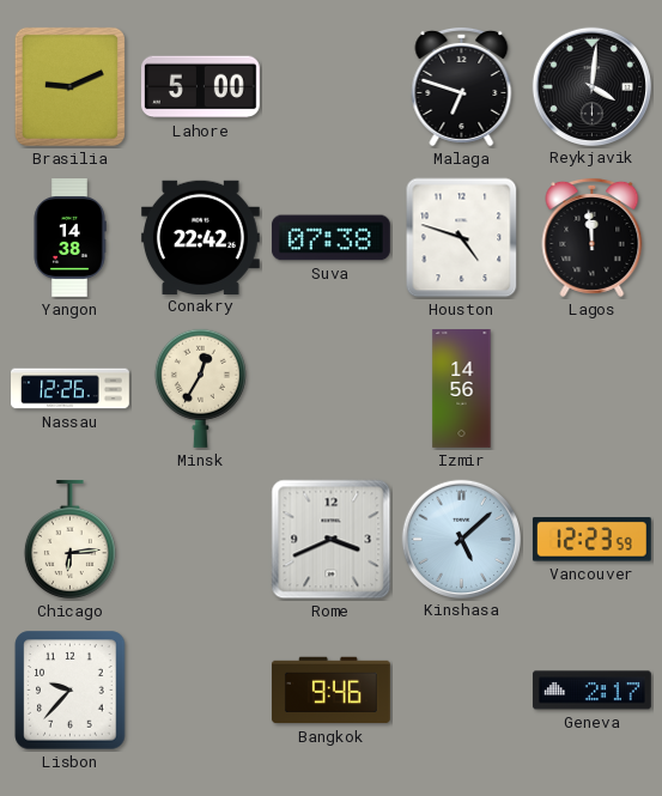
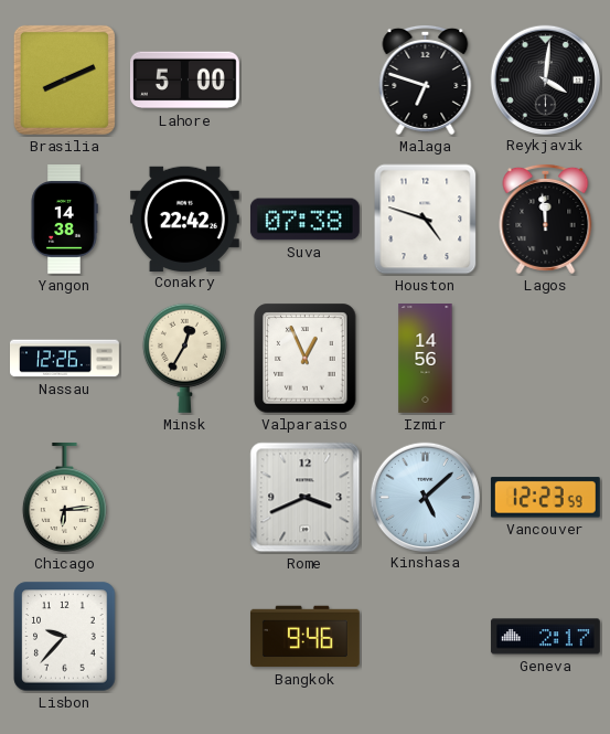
Brasilia: 9:11 -> 8:11
Valparaiso: none -> 12:56
